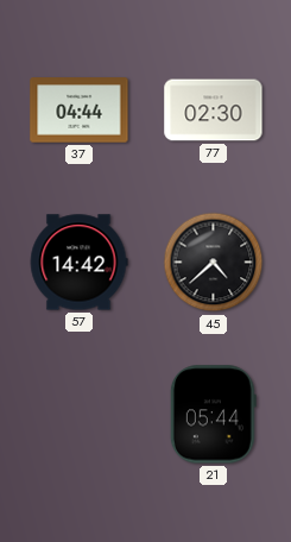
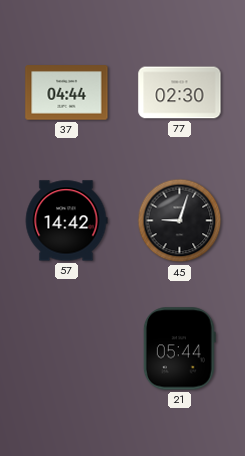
45: 4:38 -> 9:03
